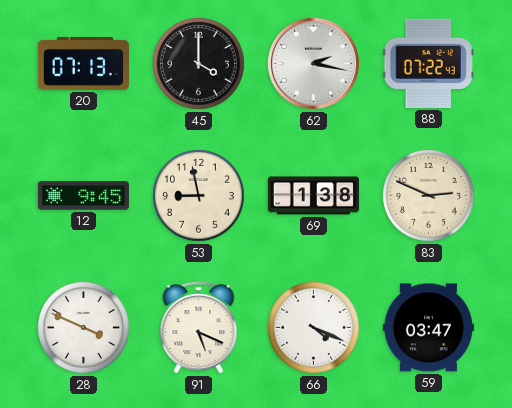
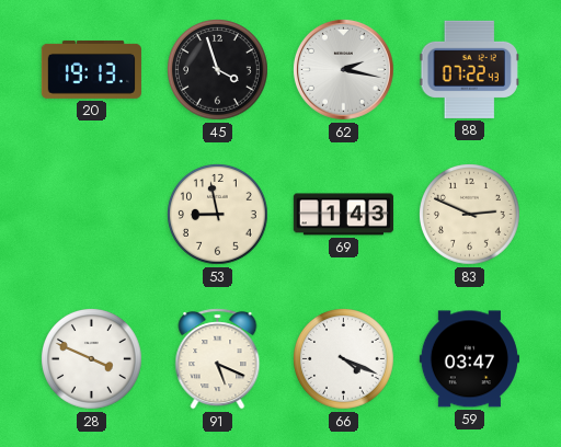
20: 07:13 -> 19:13
45: 4:00 -> 3:57
12: 9:45 -> none
69: 1:38 -> 1:43
